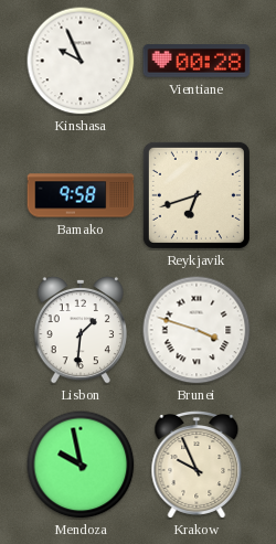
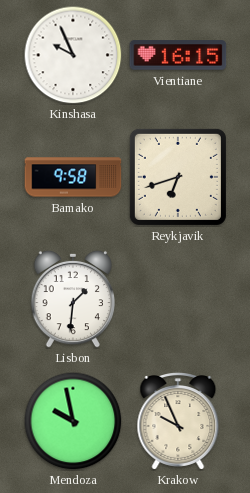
Vientiane: 00:28 -> 16:15
Brunei: 3:48 -> none
